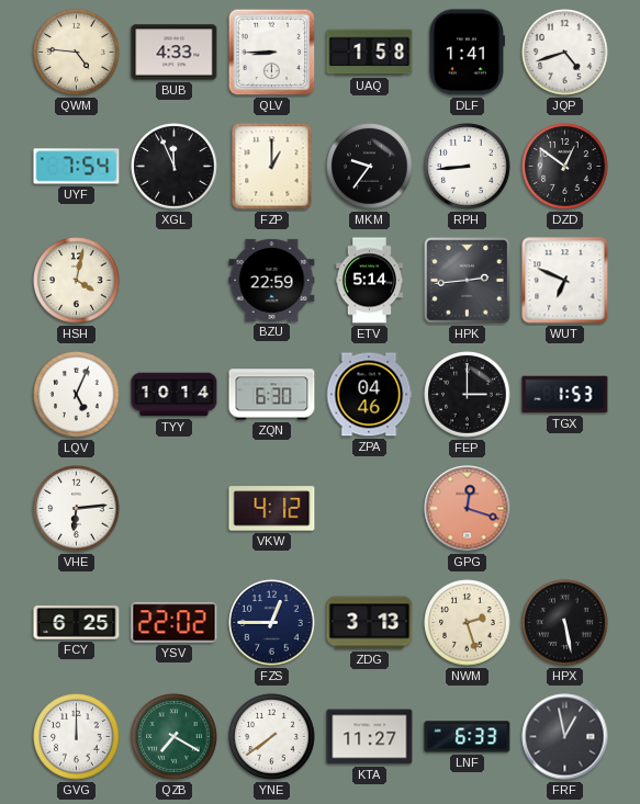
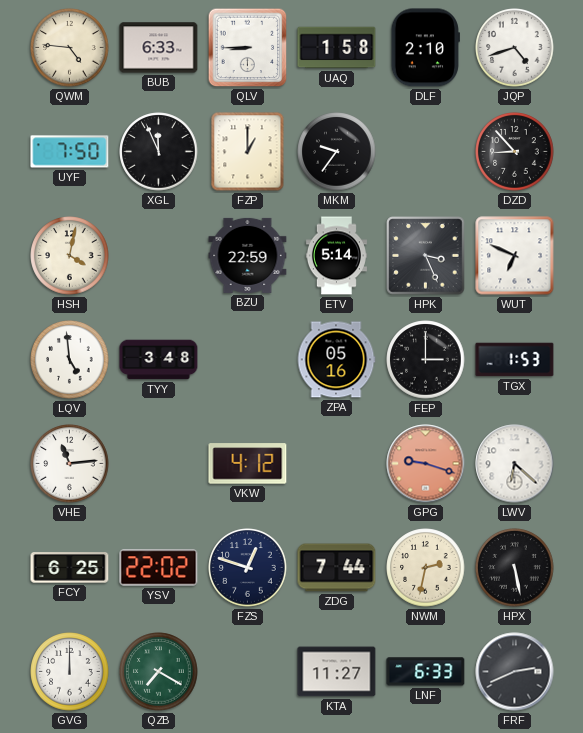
BUB: 4:33 -> 6:33
DLF: 1:41 -> 2:10
UYF: 7:54 -> 7:50
RPH: 8:44 -> none
DZD: 12:51 -> 8:53
HPK: 2:44 -> 3:26
LQV: 5:04 -> 4:59
TYY: 10:14 -> 3:48
ZQN: 6:30 -> none
ZPA: 04:46 -> 05:16
VHE: 6:14 -> 11:14
GPG: 12:18 -> 9:18
LWV: none -> 6:22
FZS: 12:45 -> 12:48
ZDG: 3:13 -> 7:44
NWM: 2:27 -> 2:32
YNE: 7:39 -> none
FRF: 12:58 -> 2:41
